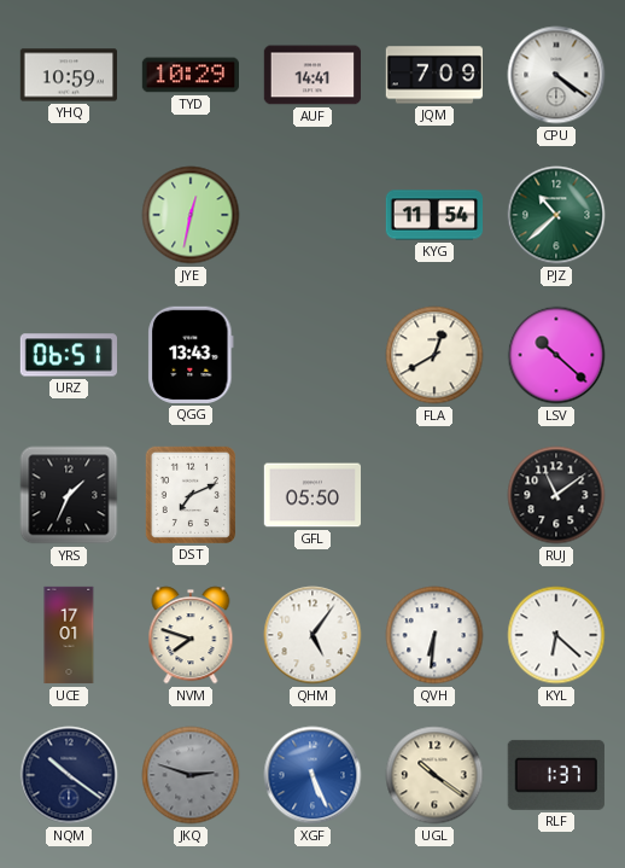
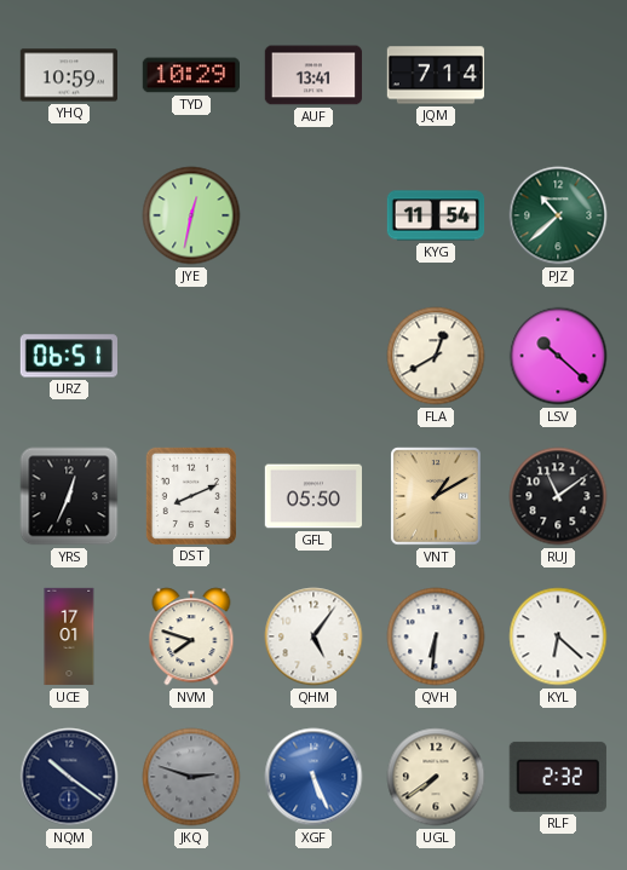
AUF: 14:41 -> 13:41
JQM: 7:09 -> 7:14
CPU: 4:21 -> none
QGG: 13:43 -> none
YRS: 1:34 -> 12:34
DST: 7:11 -> 8:11
VNT: none -> 1:10
UGL: 10:21 -> 7:39
RLF: 1:37 -> 2:32
